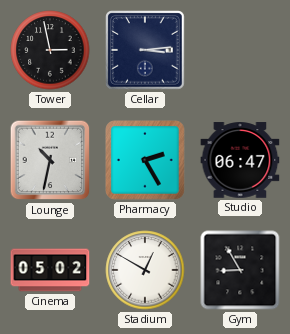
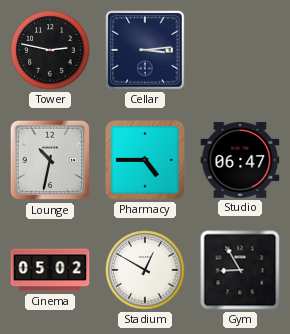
Tower: 2:58 -> 2:47
Pharmacy: 2:25 -> 4:45
